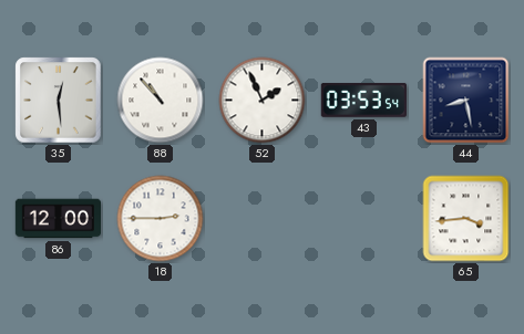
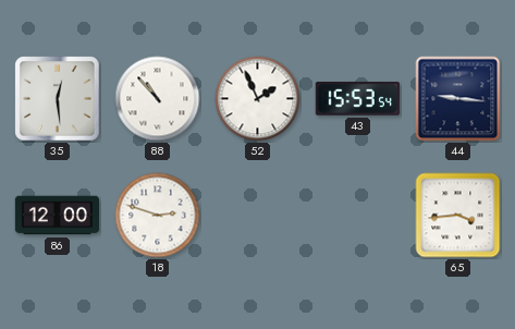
43: 03:53 -> 15:53
44: 8:28 -> 9:16
18: 2:45 -> 2:48
